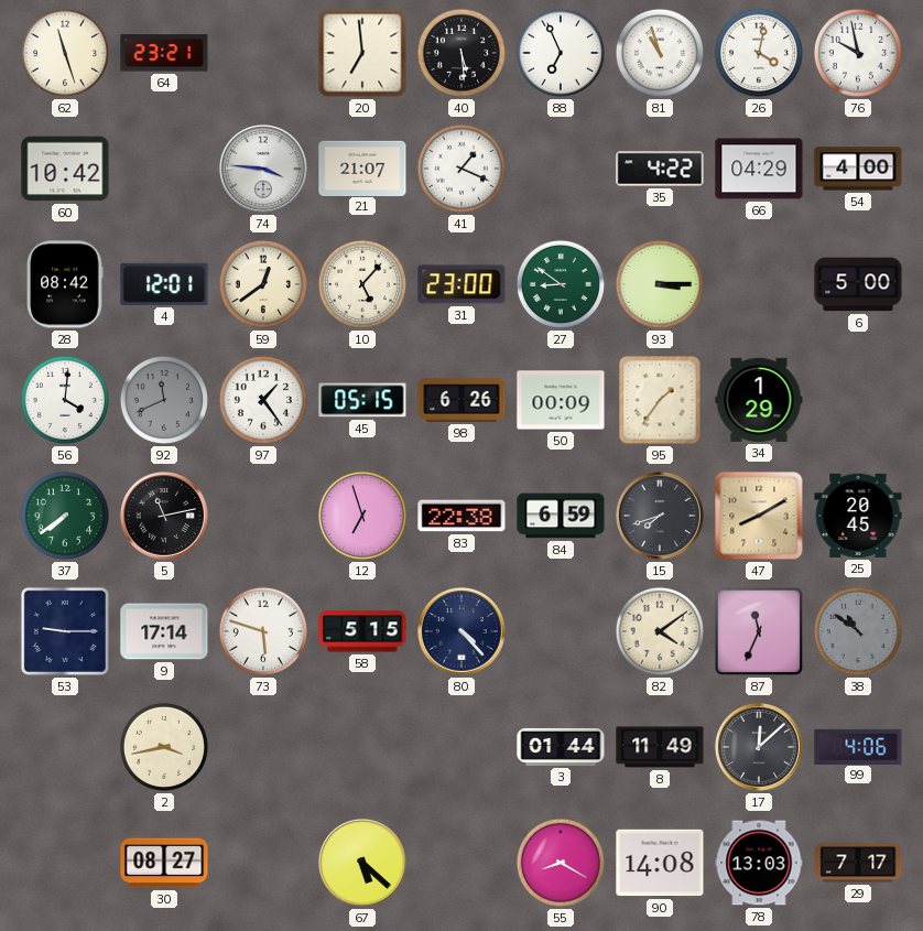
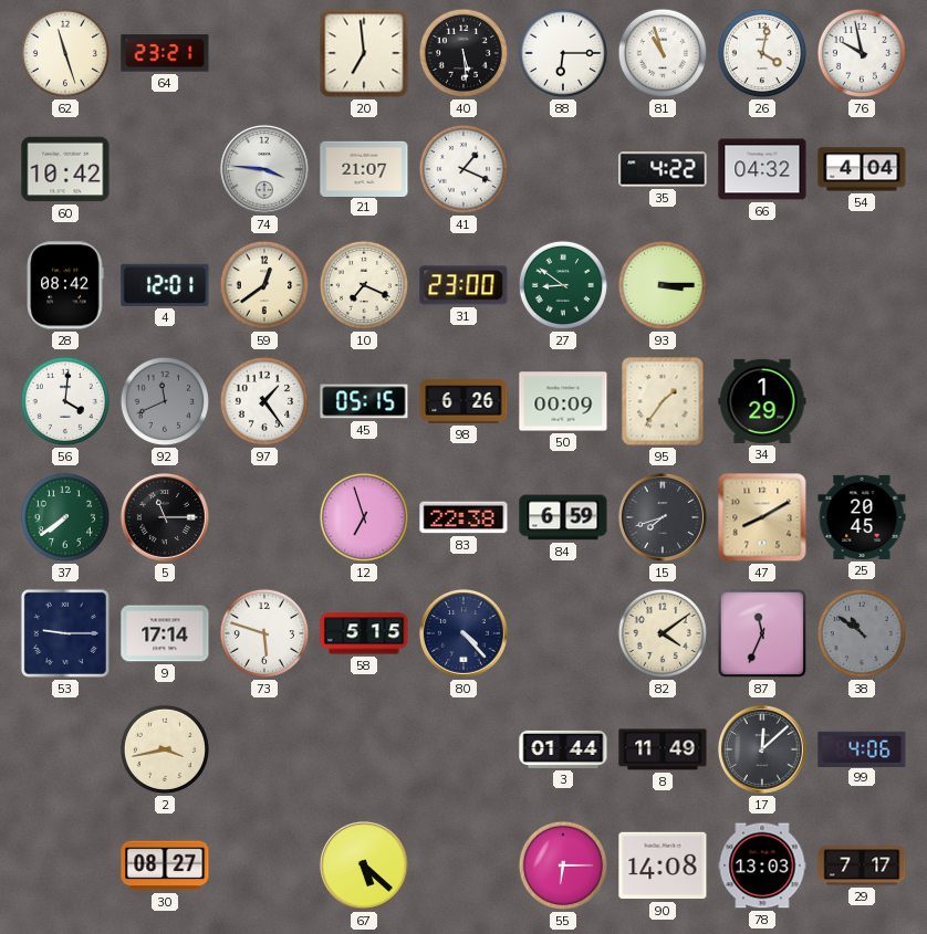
88: 6:56 -> 6:15
66: 04:29 -> 04:32
54: 4:00 -> 4:04
10: 5:07 -> 7:19
6: 5:00 -> none
5: 11:13 -> 11:15
55: 8:20 -> 6:15
